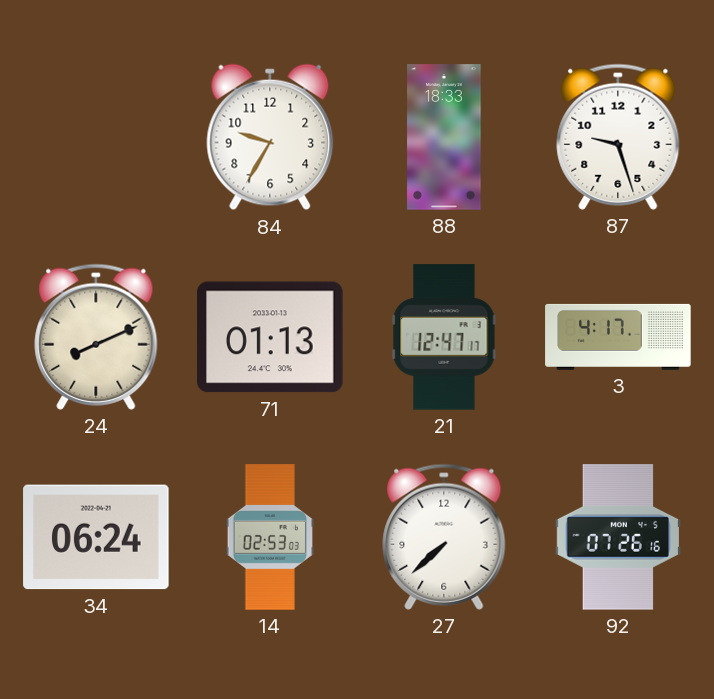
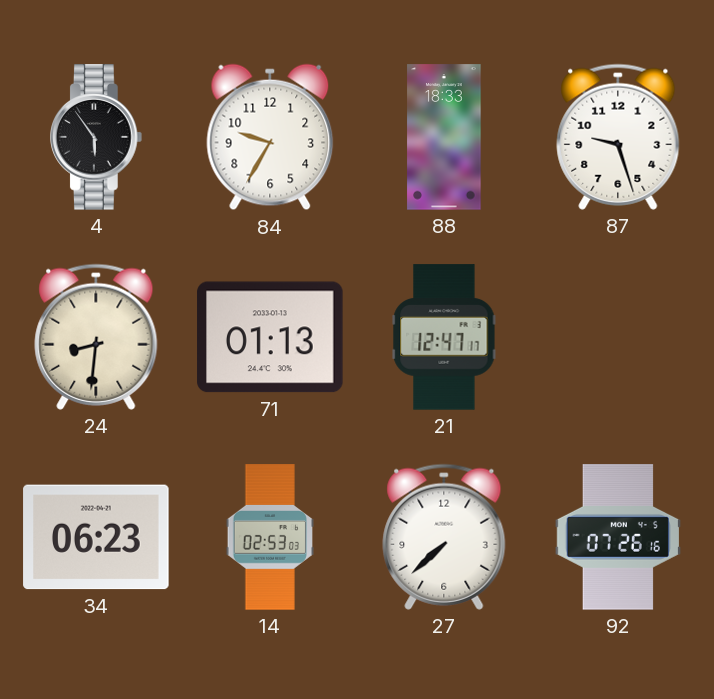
4: none -> 5:54
24: 8:11 -> 8:31
3: 4:17 -> none
34: 06:24 -> 06:23
